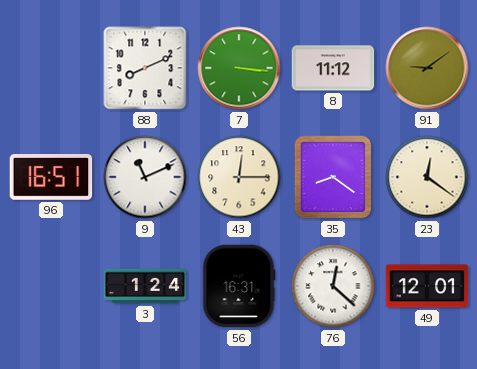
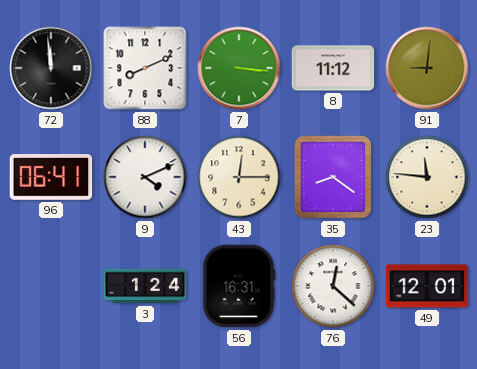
72: none -> 11:59
91: 9:09 -> 9:01
96: 16:51 -> 06:41
9: 11:11 -> 4:11
23: 12:21 -> 11:46
